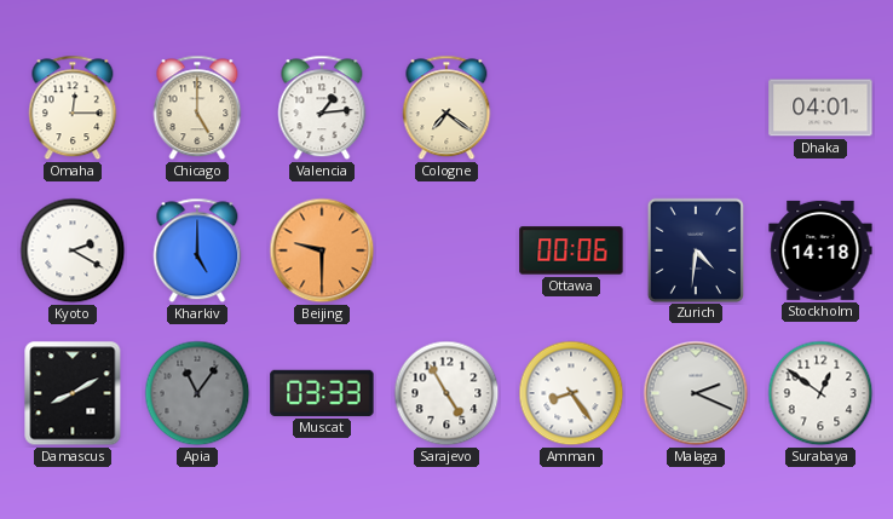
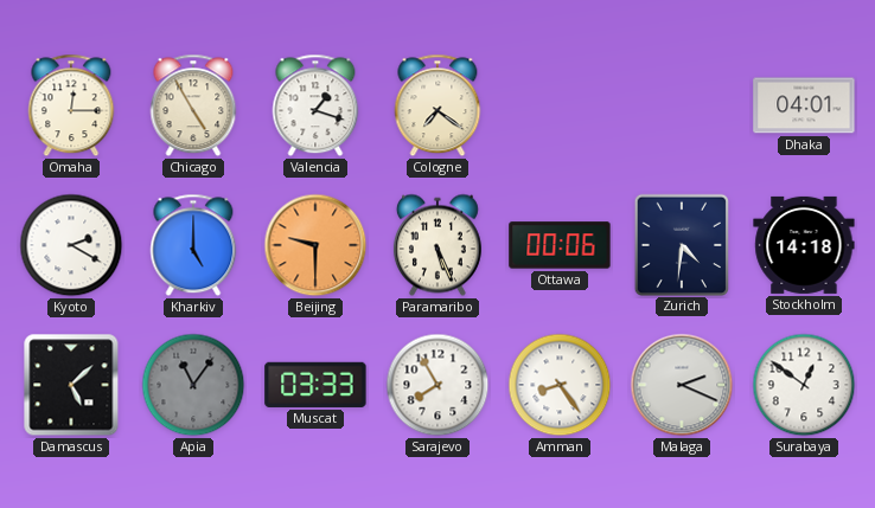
Chicago: 5:00 -> 4:55
Valencia: 1:14 -> 1:18
Paramaribo: none -> 5:26
Damascus: 8:10 -> 5:08
Sarajevo: 4:55 -> 7:55
